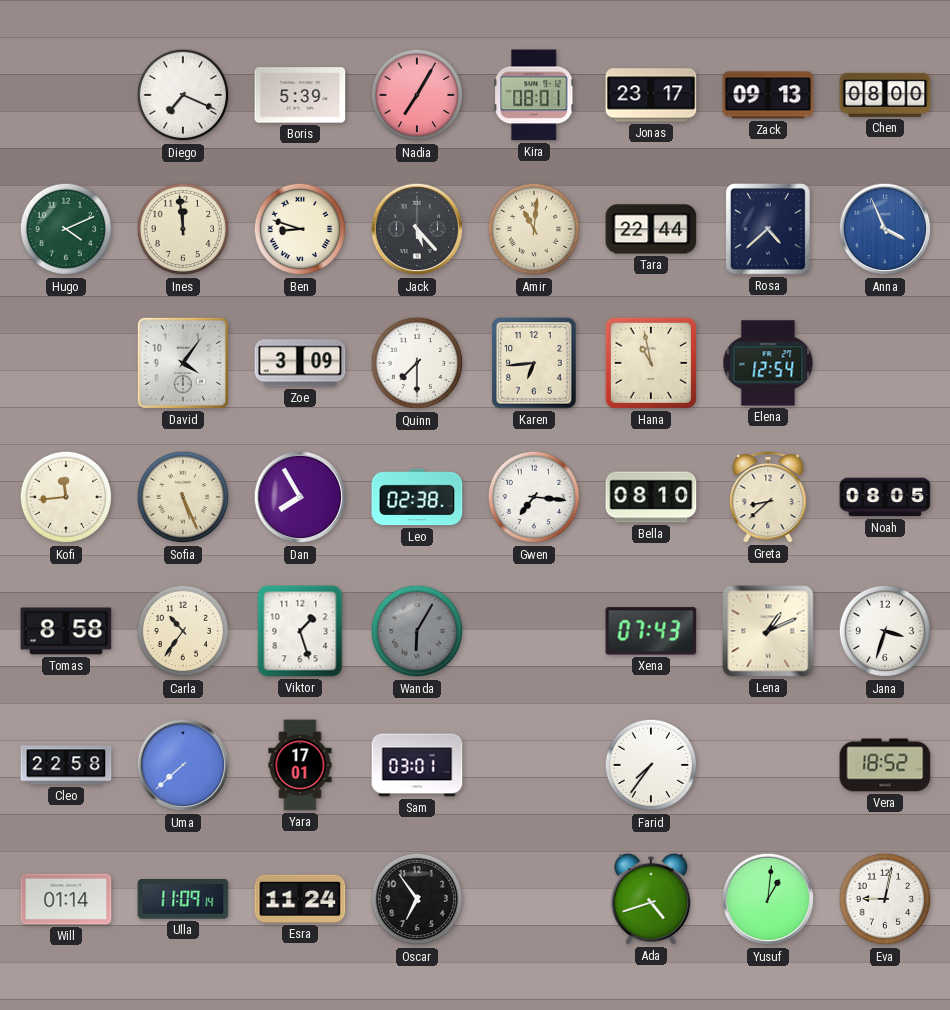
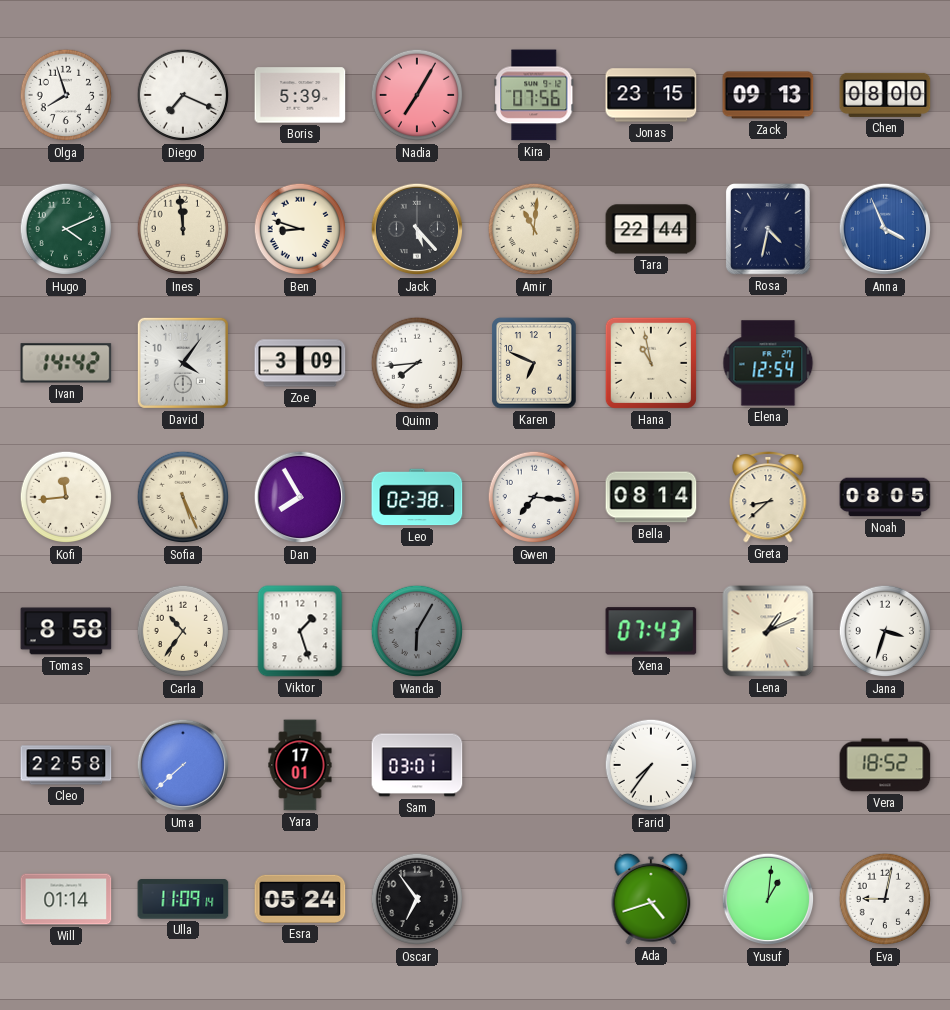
Olga: none -> 7:57
Kira: 08:01 -> 07:56
Jonas: 23:17 -> 23:15
Rosa: 4:38 -> 4:32
Ivan: none -> 14:42
Quinn: 7:30 -> 7:44
Karen: 6:44 -> 6:49
Bella: 08:10 -> 08:14
Esra: 11:24 -> 05:24
